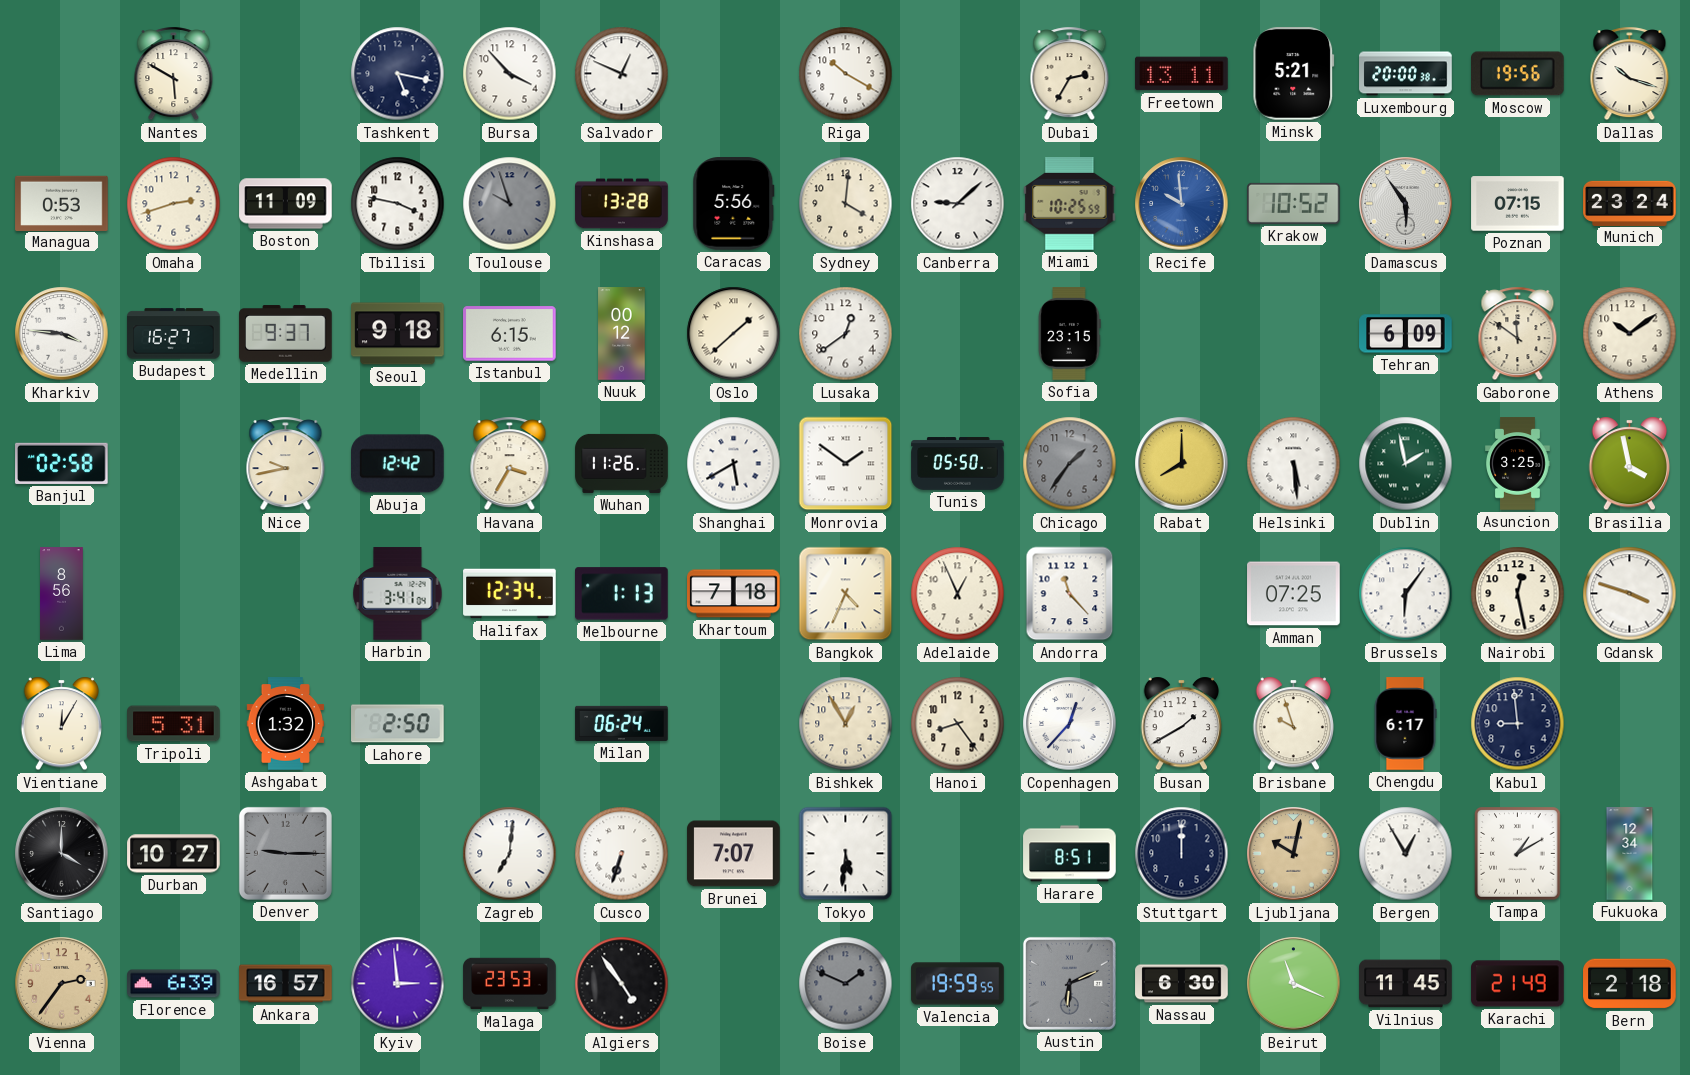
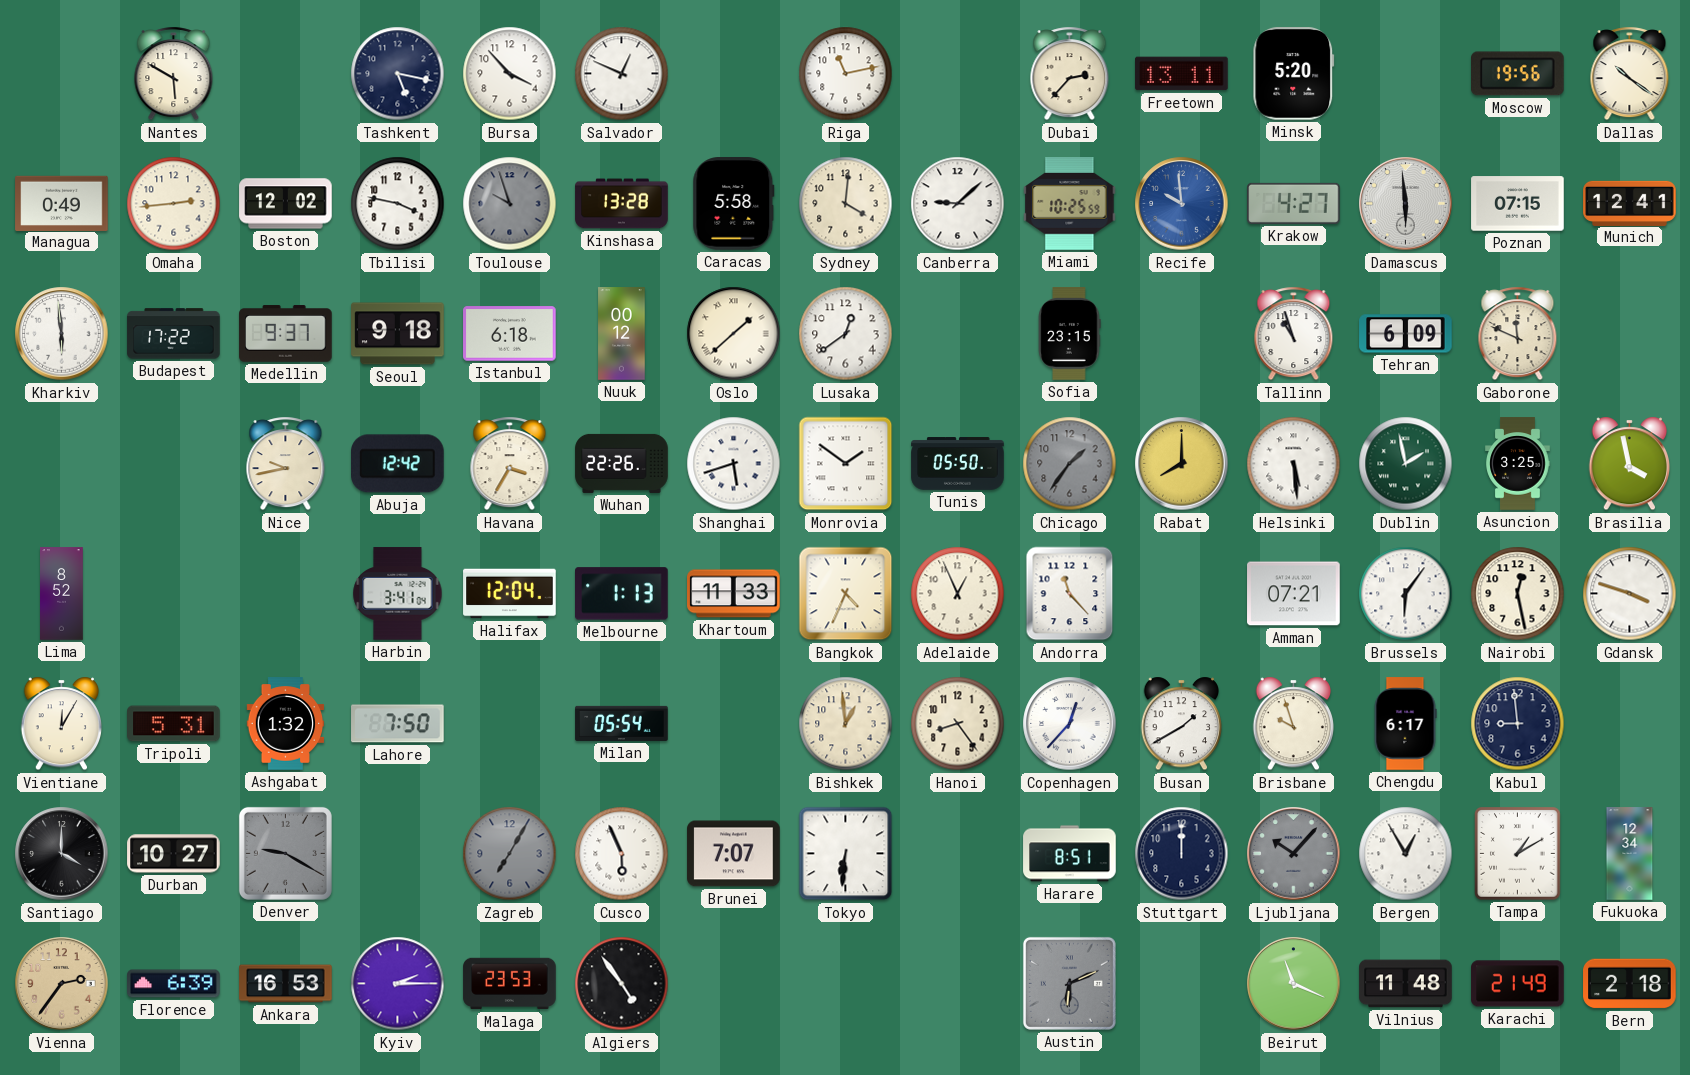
Riga: 10:20 -> 11:13
Dubai: 2:35 -> 2:37
Minsk: 5:21 -> 5:20
Luxembourg: 20:00 -> none
Dallas: 10:18 -> 10:21
Managua: 0:53 -> 0:49
Omaha: 2:42 -> 2:44
Boston: 11:09 -> 12:02
Caracas: 5:56 -> 5:58
Krakow: 10:52 -> 4:27
Damascus: 5:54 -> 5:59
Munich: 23:24 -> 12:41
Kharkiv: 3:46 -> 5:59
Budapest: 16:27 -> 17:22
Istanbul: 6:15 -> 6:18
Tallinn: none -> 10:57
Gaborone: 11:51 -> 11:49
Athens: 10:09 -> none
Banjul: 02:58 -> none
Wuhan: 11:26 -> 22:26
Shanghai: 5:40 -> 5:42
Lima: 8:56 -> 8:52
Halifax: 12:34 -> 12:04
Khartoum: 7:18 -> 11:33
Amman: 07:25 -> 07:21
Lahore: 2:50 -> 7:50
Milan: 06:24 -> 05:54
Bishkek: 12:55 -> 12:59
Denver: 9:15 -> 9:20
Zagreb: 7:01 -> 7:05
Zagreb dial: white -> grey
Cusco: 6:33 -> 5:56
Tokyo: 5:31 -> 6:31
Ljubljana: 10:02 -> 10:07
Ljubljana dial: champagne -> grey
Ankara: 16:57 -> 16:53
Kyiv: 2:59 -> 2:15
Boise: 1:49 -> none
Valencia: 19:59 -> none
Nassau: 6:30 -> none
Vilnius: 11:45 -> 11:48
